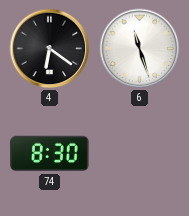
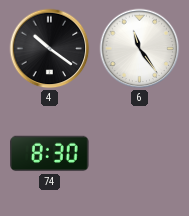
4: 6:21 -> 10:21
6: 11:27 -> 11:24
